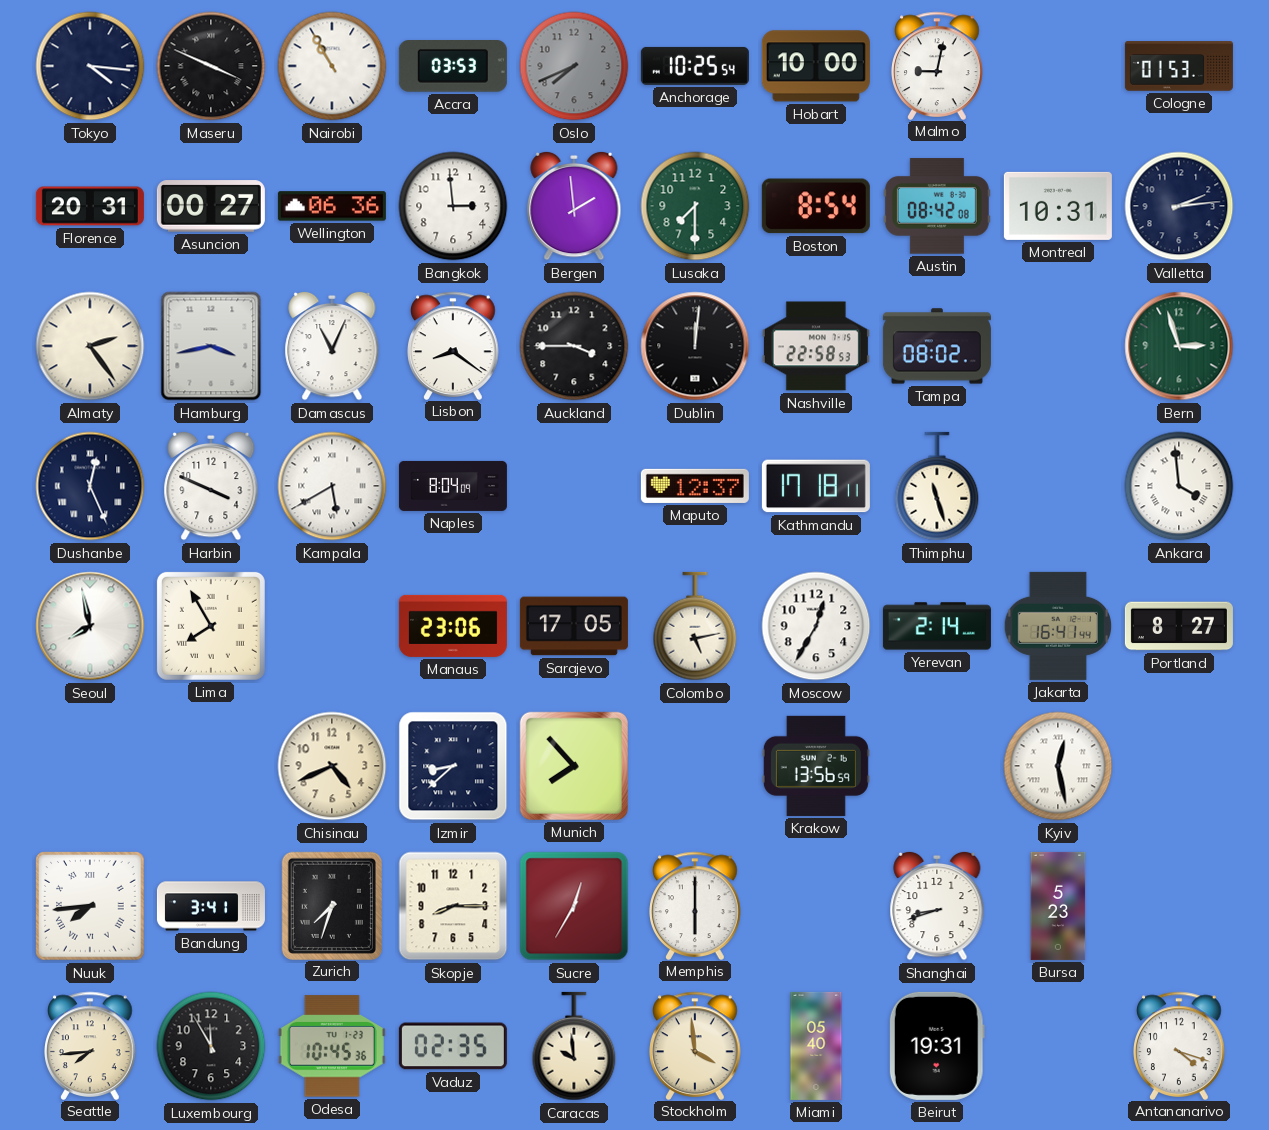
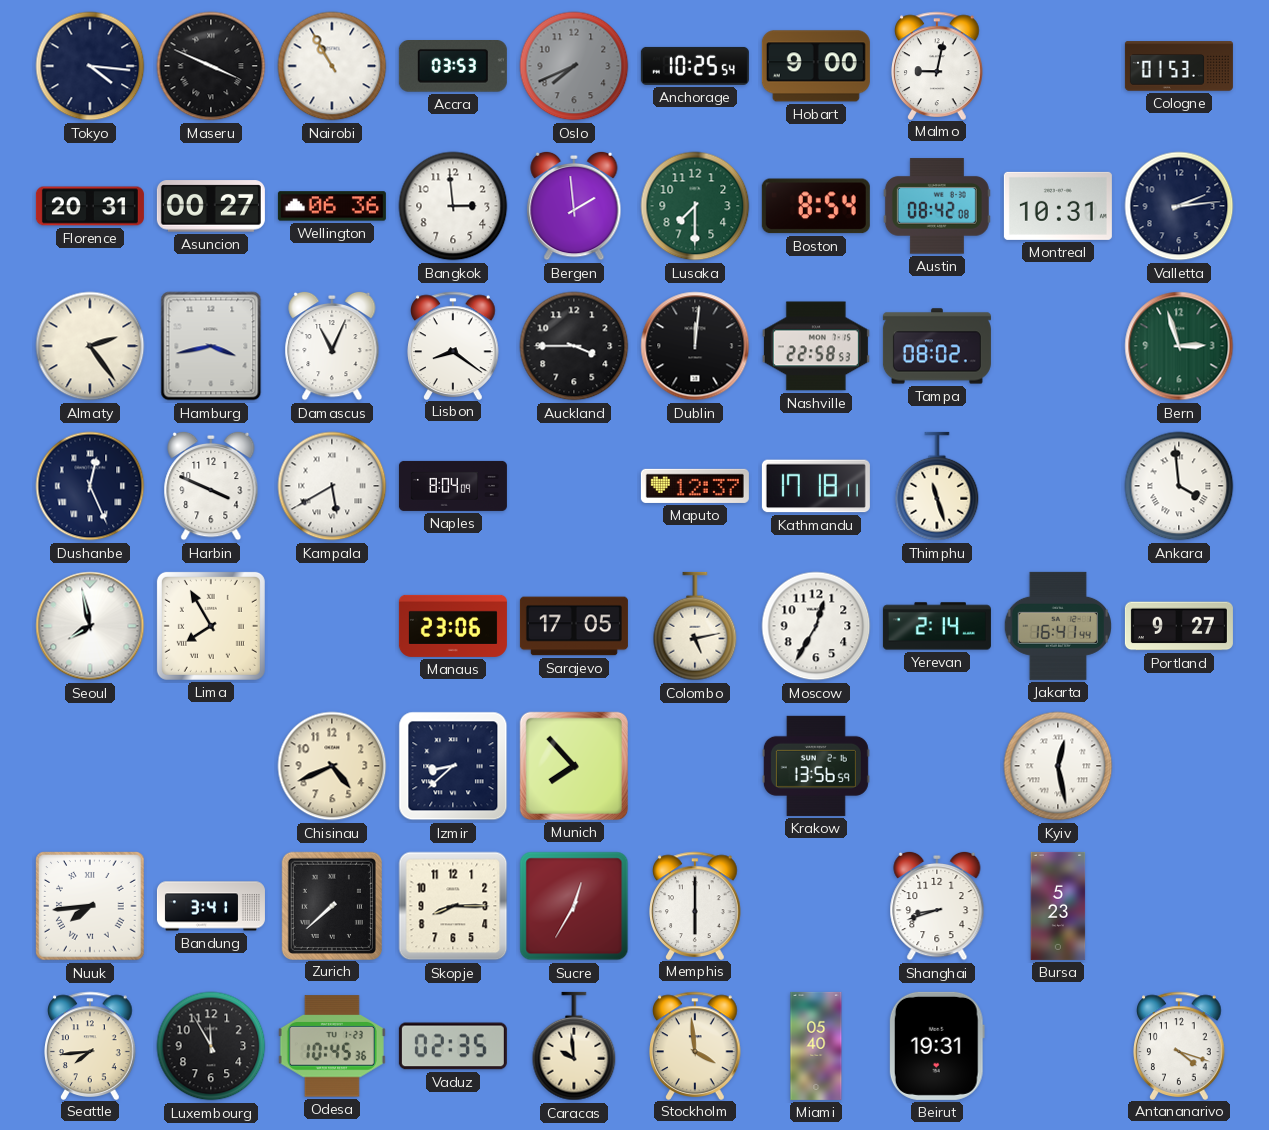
Hobart: 10:00 -> 9:00
Portland: 8:27 -> 9:27
Zurich: 7:33 -> 7:38
